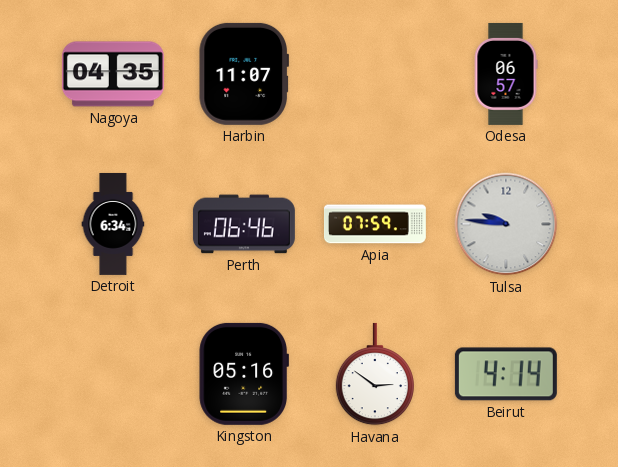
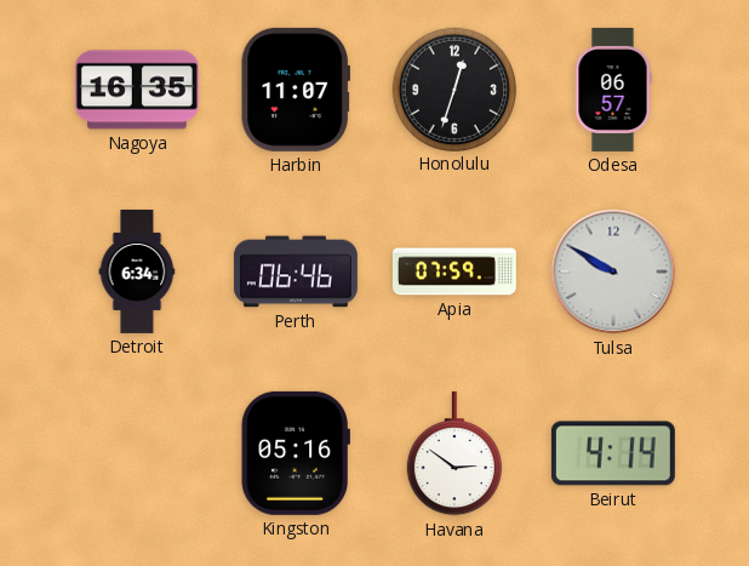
Nagoya: 04:35 -> 16:35
Honolulu: none -> 12:33
Tulsa: 9:46 -> 9:50
